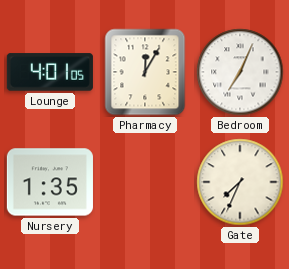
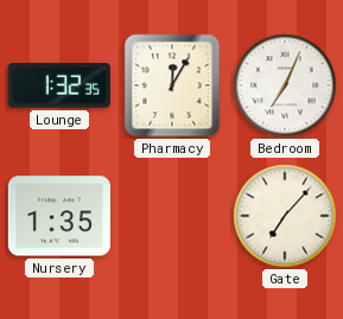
Lounge: 4:01 -> 1:32
Gate: 7:34 -> 7:07
